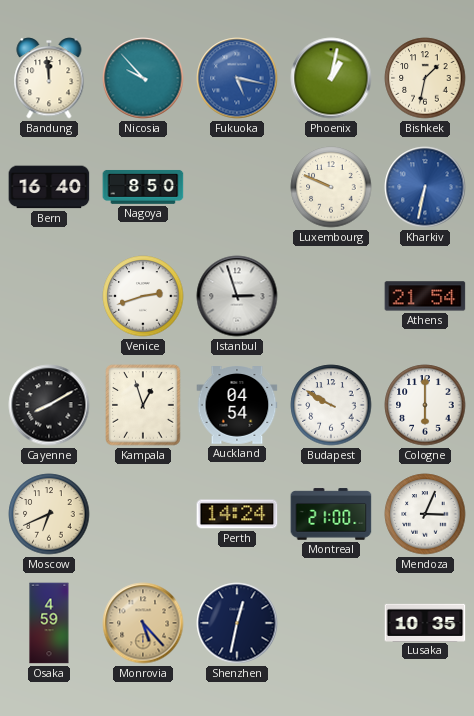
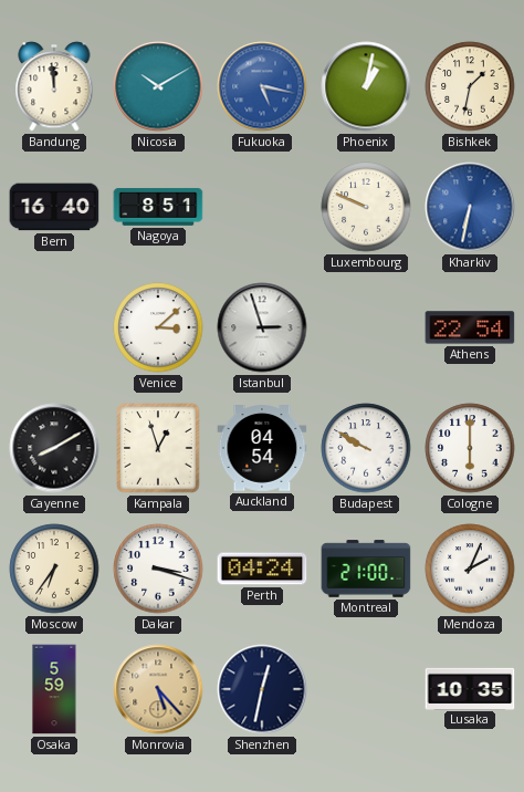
Nicosia: 9:53 -> 10:10
Nagoya: 8:50 -> 8:51
Venice: 2:42 -> 3:08
Athens: 21:54 -> 22:54
Moscow: 6:41 -> 6:36
Dakar: none -> 3:18
Perth: 14:24 -> 04:24
Mendoza: 3:04 -> 2:04
Osaka: 4:59 -> 5:59
